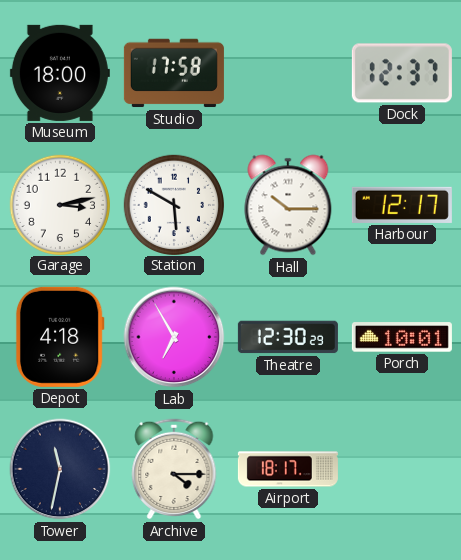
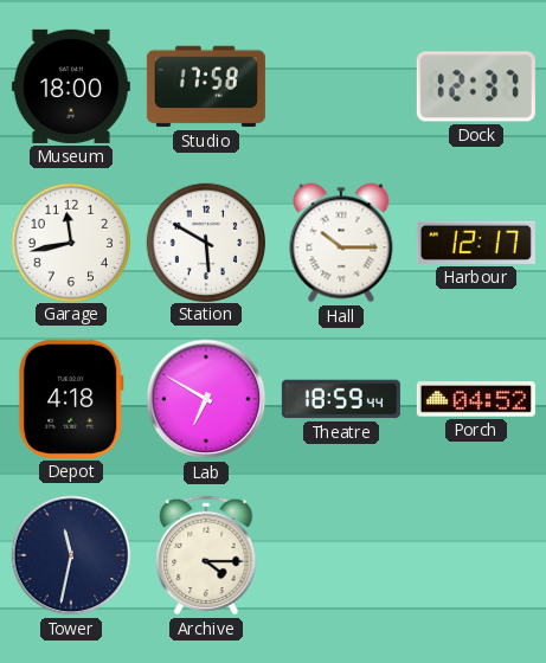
Garage: 3:13 -> 11:43
Lab: 6:55 -> 6:50
Theatre: 12:30 -> 18:59
Porch: 10:01 -> 04:52
Airport: 18:17 -> none
